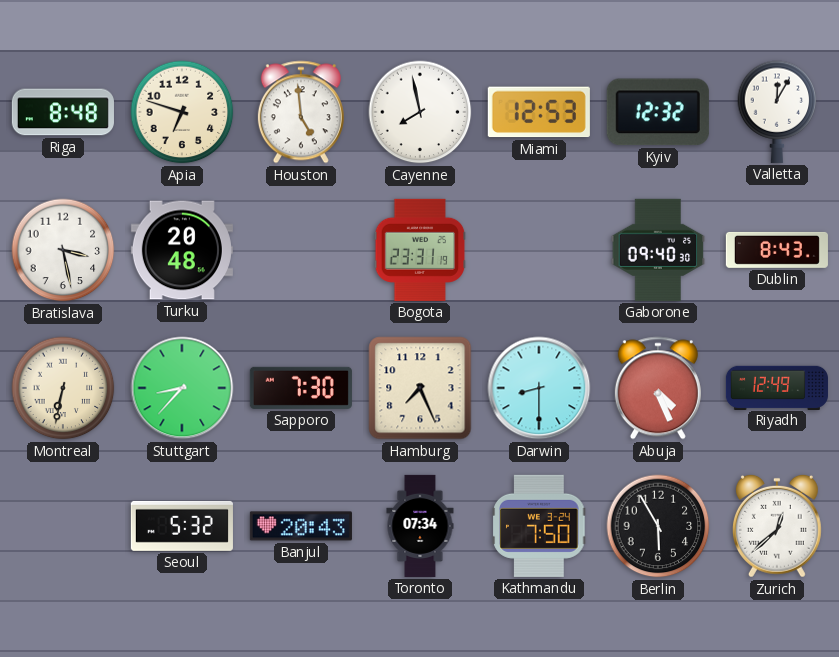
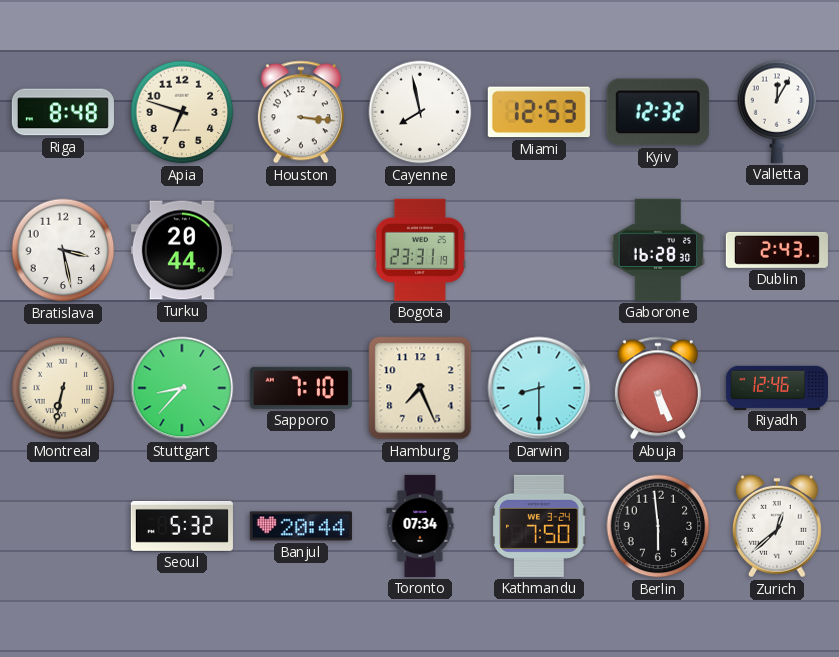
Houston: 4:59 -> 3:16
Turku: 20:48 -> 20:44
Gaborone: 09:40 -> 16:28
Dublin: 8:43 -> 2:43
Sapporo: 7:30 -> 7:10
Abuja: 4:26 -> 5:26
Riyadh: 12:49 -> 12:46
Banjul: 20:43 -> 20:44
Berlin: 5:55 -> 5:59
